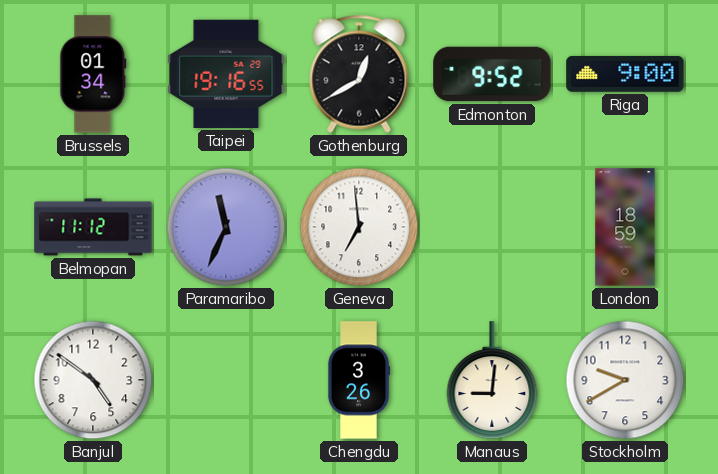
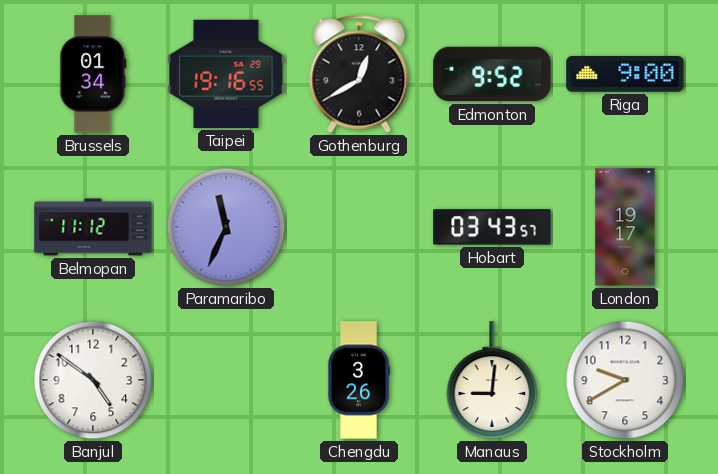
Geneva: 6:59 -> none
Hobart: none -> 03:43
London: 18:59 -> 19:17
